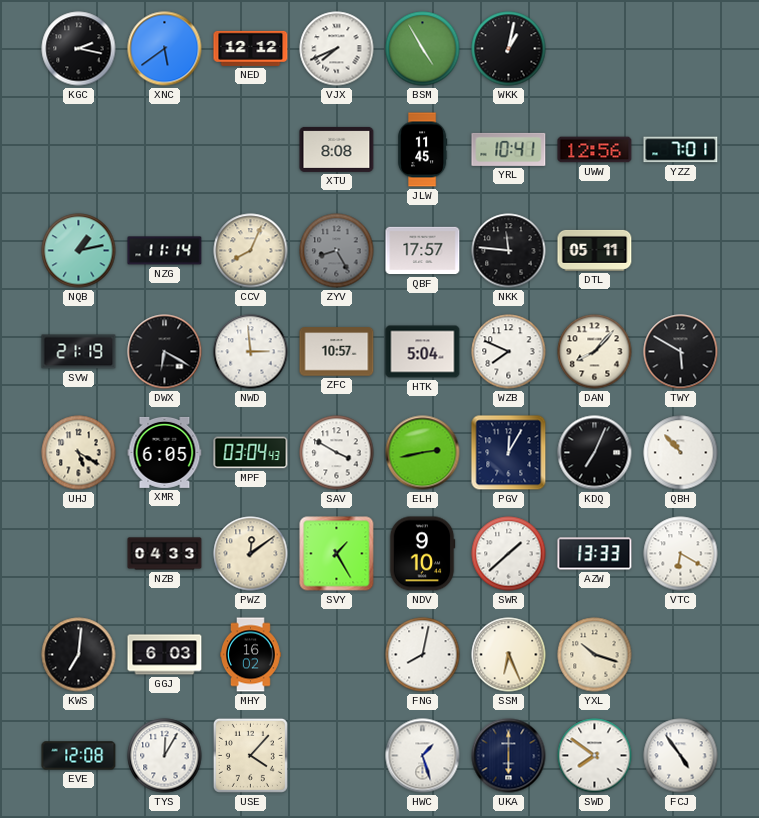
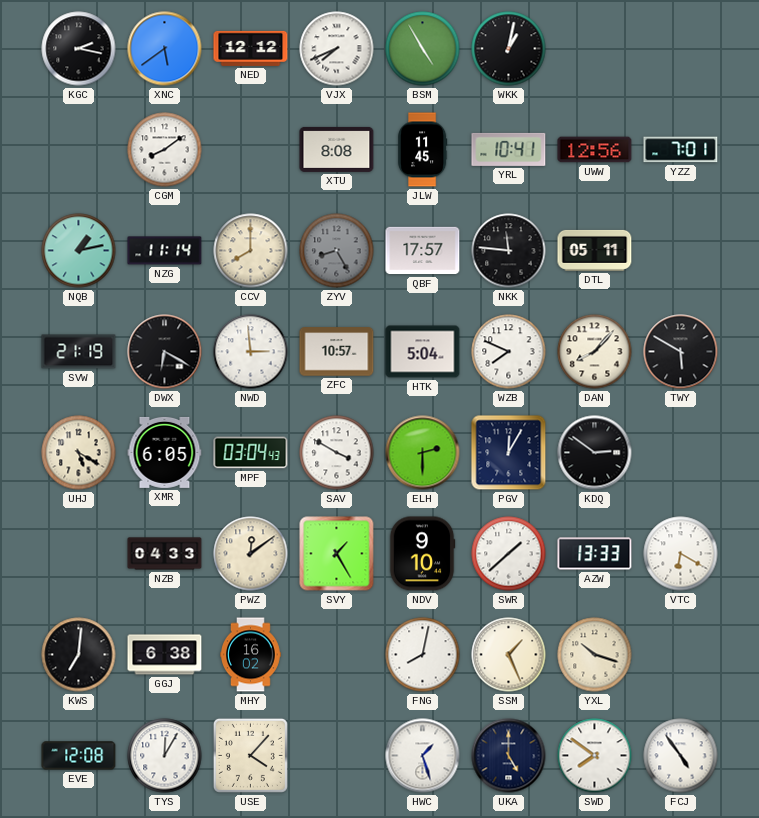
CGM: none -> 8:09
CCV: 8:04 -> 8:00
ELH: 2:43 -> 2:30
KDQ: 7:04 -> 2:51
QBH: 10:53 -> none
GGJ: 6:03 -> 6:38
SSM: 6:26 -> 1:26
UKA: 6:00 -> 5:00
